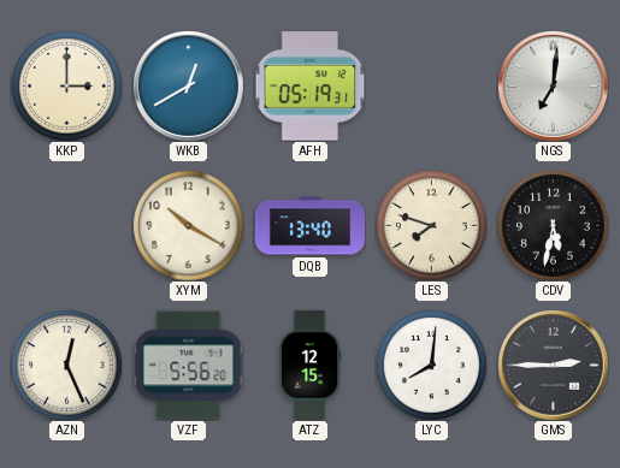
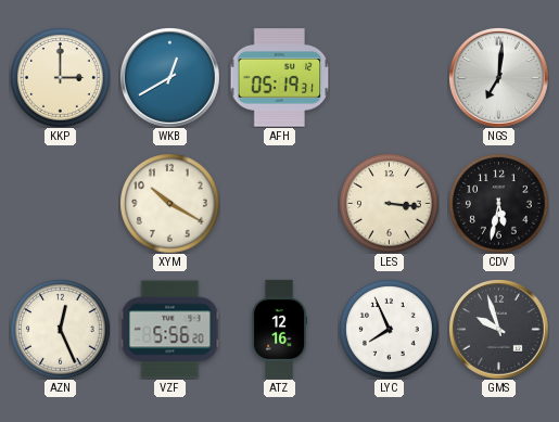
DQB: 13:40 -> none
LES: 7:48 -> 3:16
ATZ: 12:15 -> 12:16
LYC: 8:01 -> 7:56
GMS: 2:45 -> 9:57
